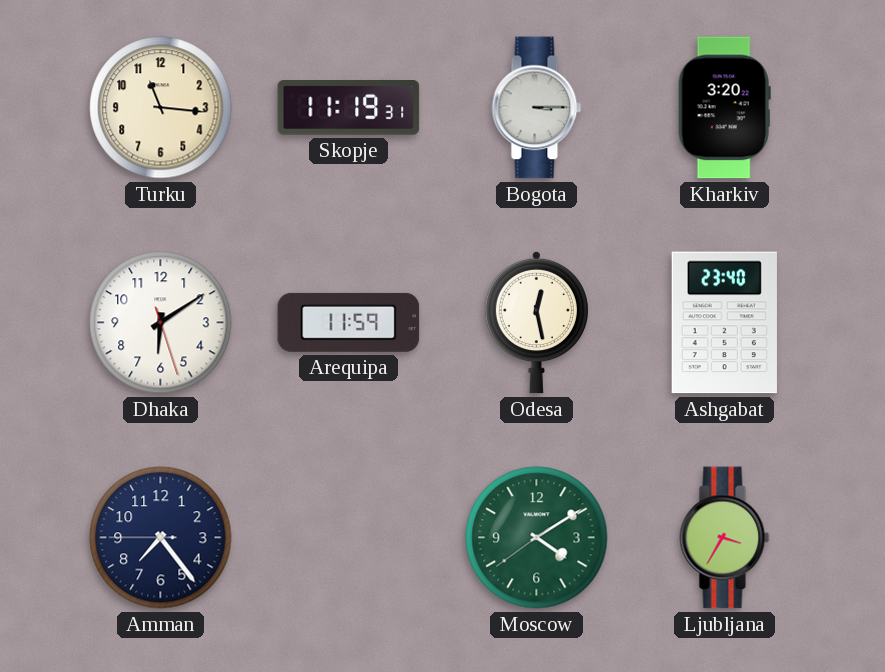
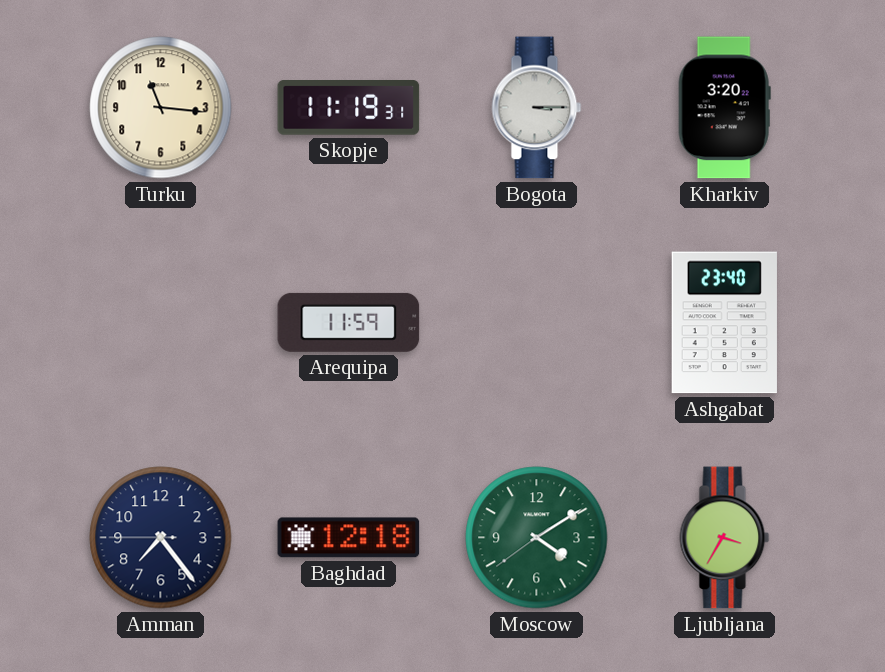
Dhaka: 6:09 -> none
Odesa: 12:28 -> none
Baghdad: none -> 12:18
